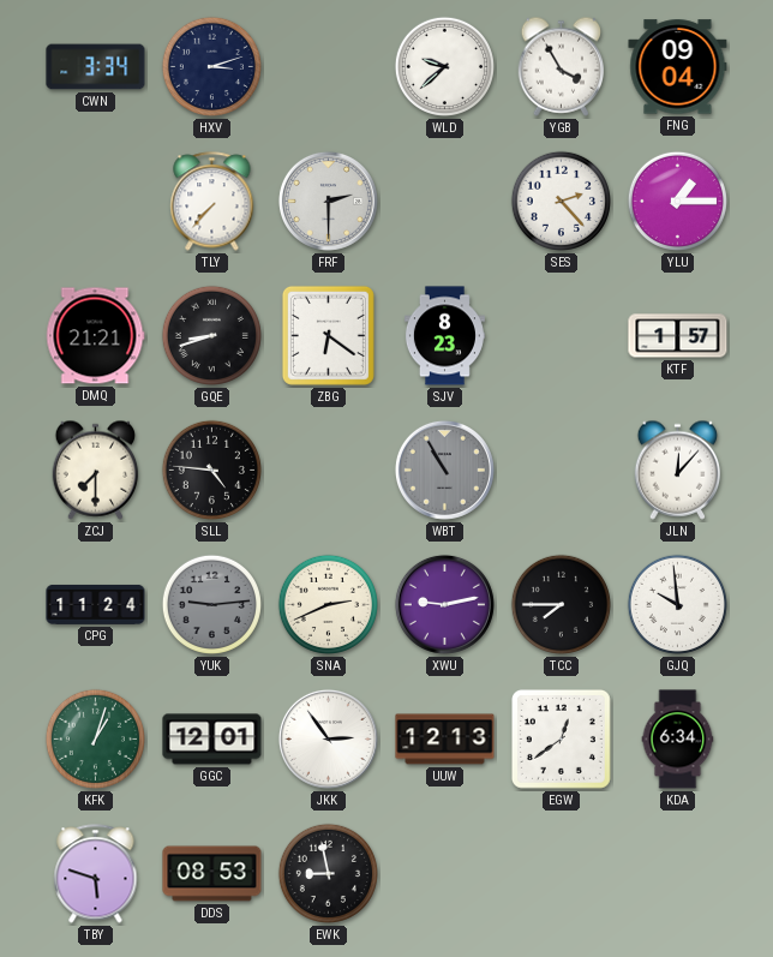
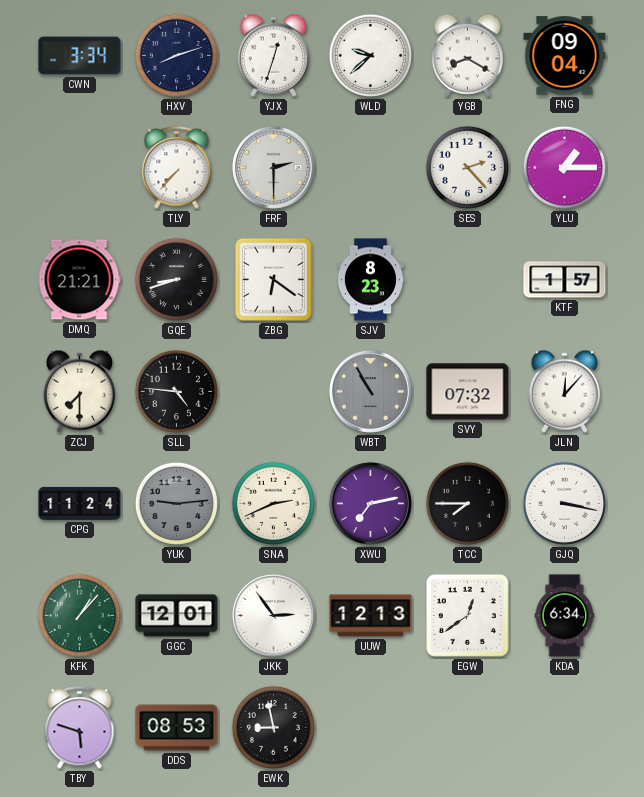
HXV: 3:12 -> 8:12
YJX: none -> 12:33
YGB: 3:55 -> 8:20
SVY: none -> 07:32
XWU: 9:13 -> 7:13
GJQ: 9:59 -> 3:17
KFK: 1:03 -> 1:07
